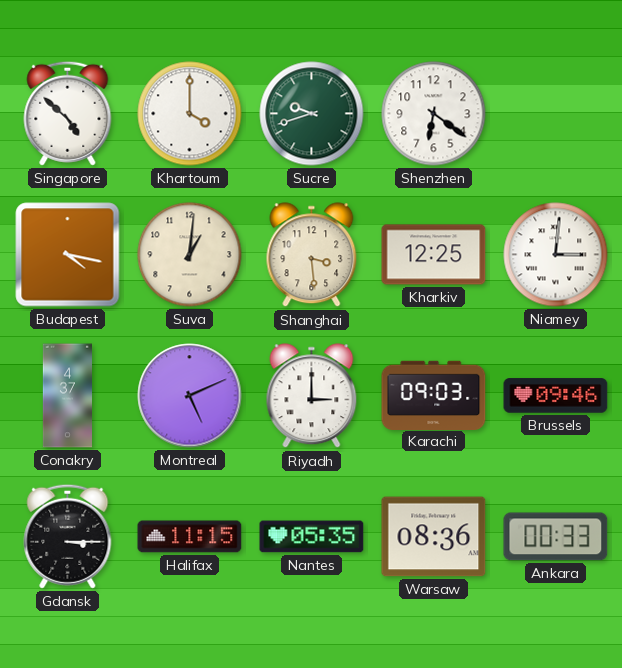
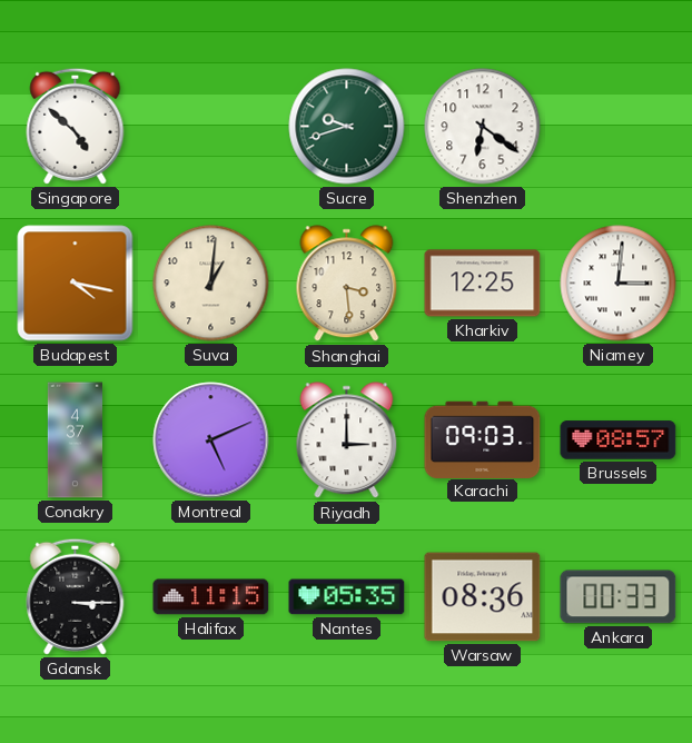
Khartoum: 4:00 -> none
Brussels: 09:46 -> 08:57
